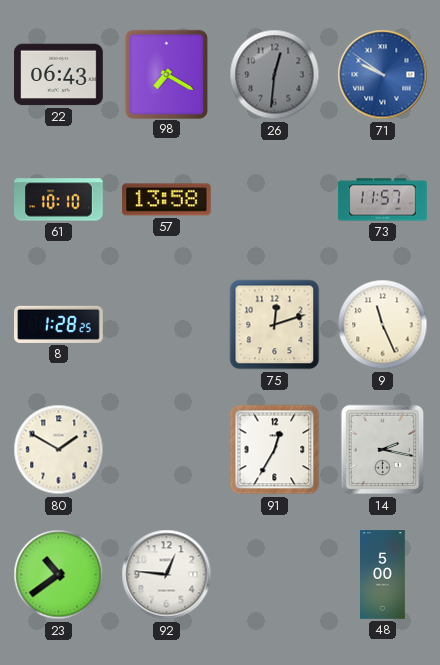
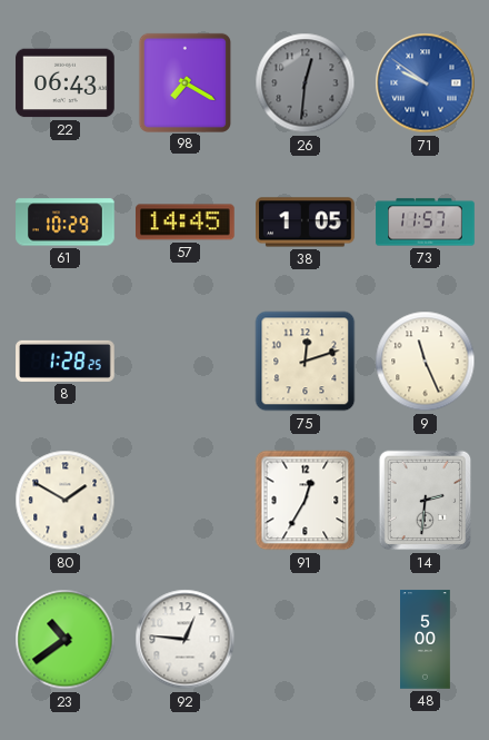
61: 10:10 -> 10:29
57: 13:58 -> 14:45
38: none -> 1:05
14: 2:17 -> 2:31
